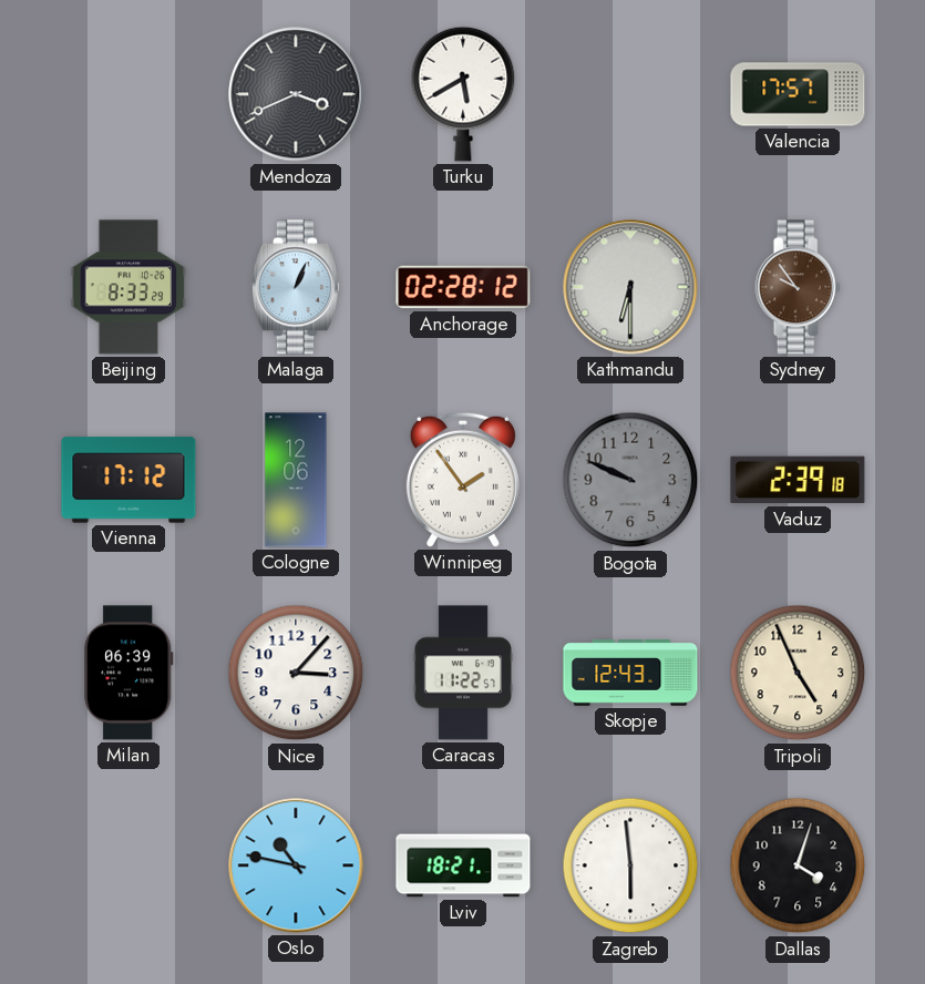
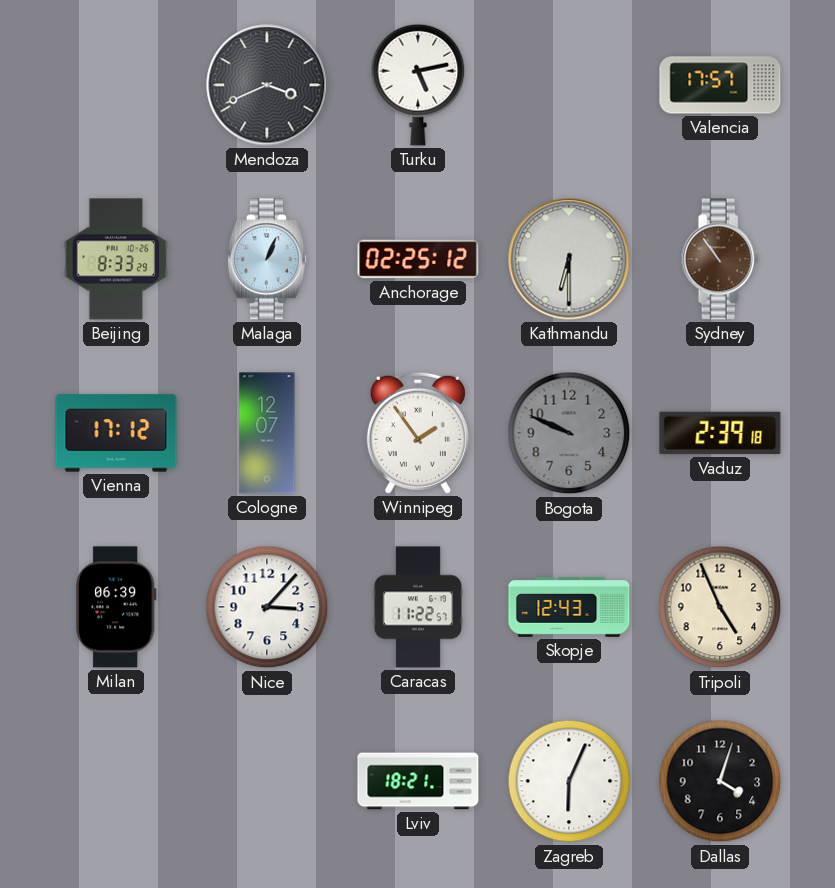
Turku: 5:40 -> 5:13
Anchorage: 02:28 -> 02:25
Sydney: 9:54 -> 10:54
Cologne: 12:06 -> 12:07
Oslo: 10:47 -> none
Zagreb: 5:59 -> 6:04
